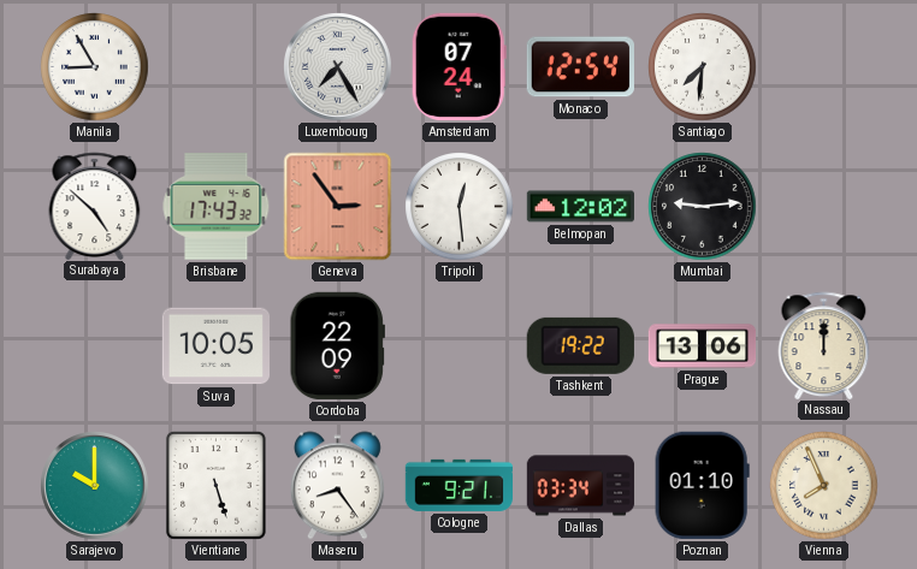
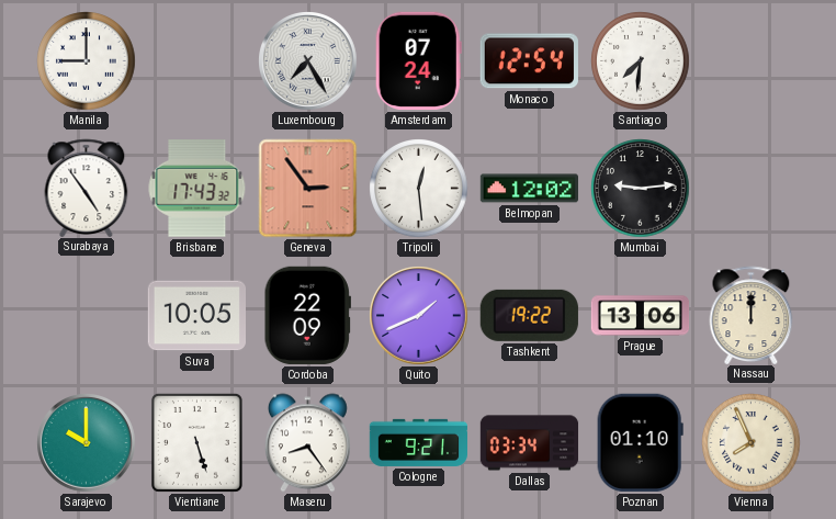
Manila: 8:55 -> 9:00
Surabaya: 4:52 -> 4:54
Quito: none -> 1:41
